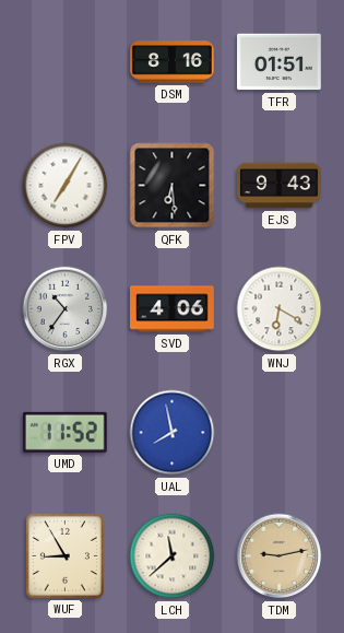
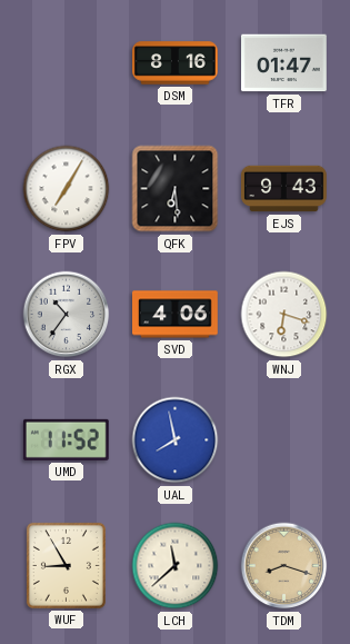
TFR: 01:51 -> 01:47
WNJ: 6:20 -> 6:18
TDM: 9:13 -> 8:18
